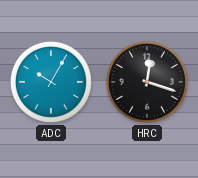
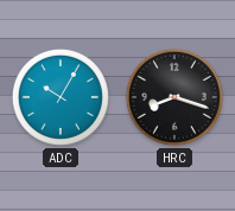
HRC: 12:18 -> 8:18
